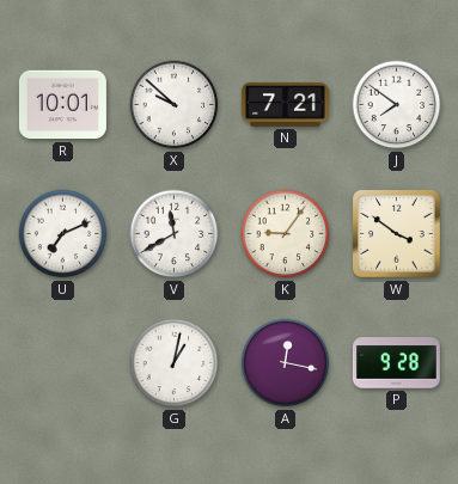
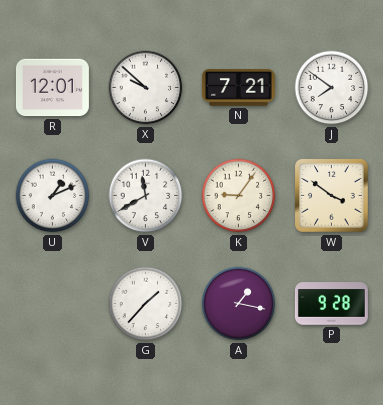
R: 10:01 -> 12:01
U: 7:11 -> 1:11
G: 1:02 -> 1:37
A: 12:17 -> 1:17
